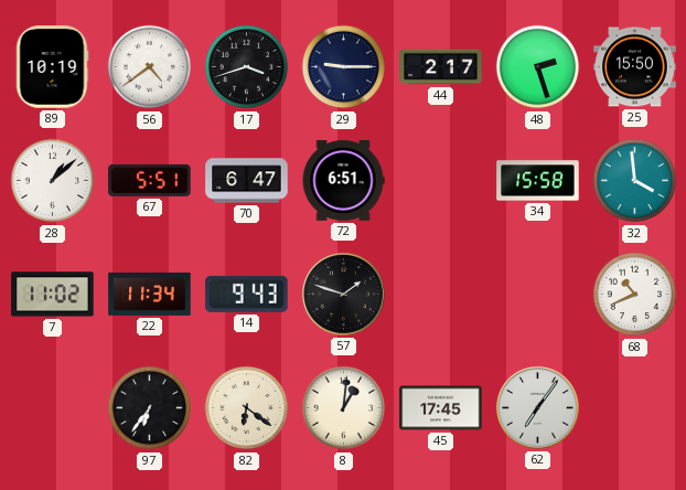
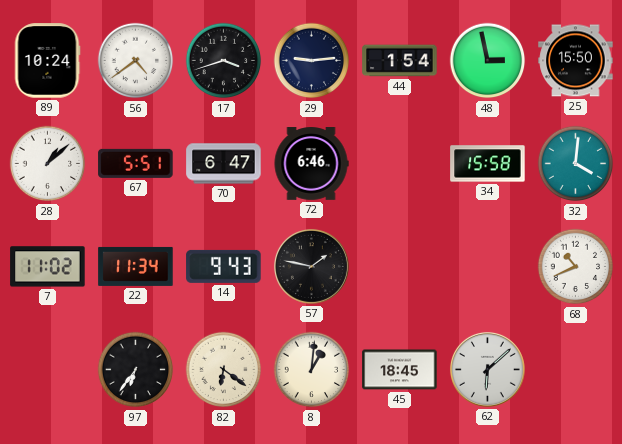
89: 10:19 -> 10:24
29: 9:15 -> 9:14
44: 2:17 -> 1:54
48: 2:27 -> 2:58
72: 6:51 -> 6:46
32: 3:59 -> 4:01
57: 1:48 -> 1:47
45: 17:45 -> 18:45
62: 7:06 -> 6:08
